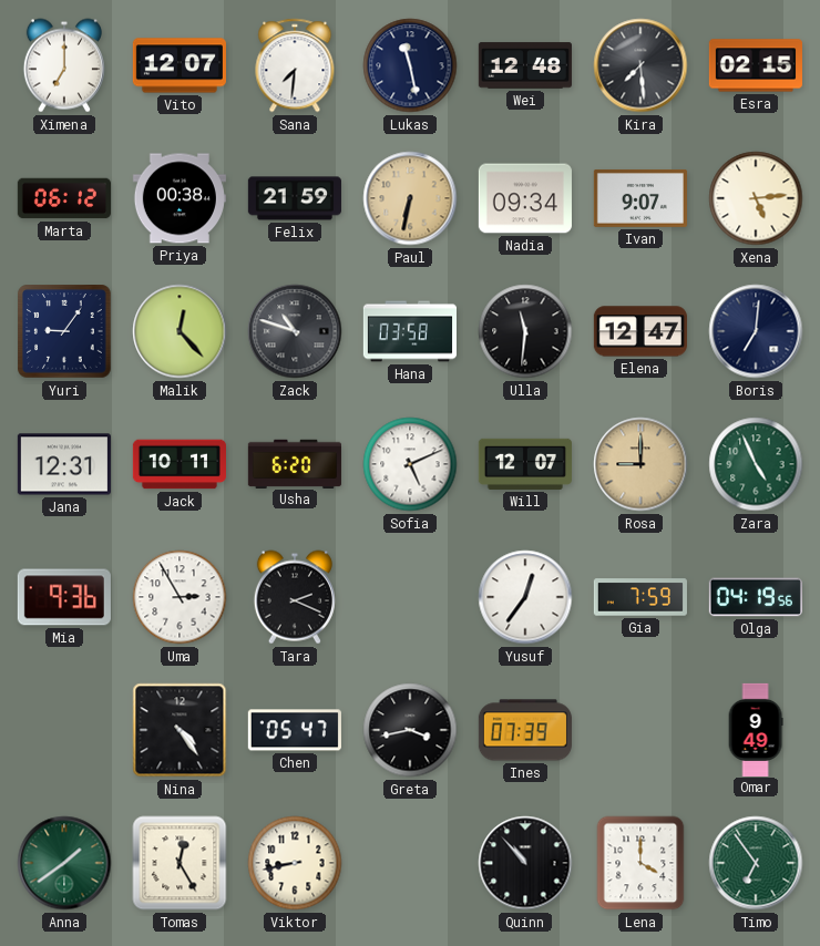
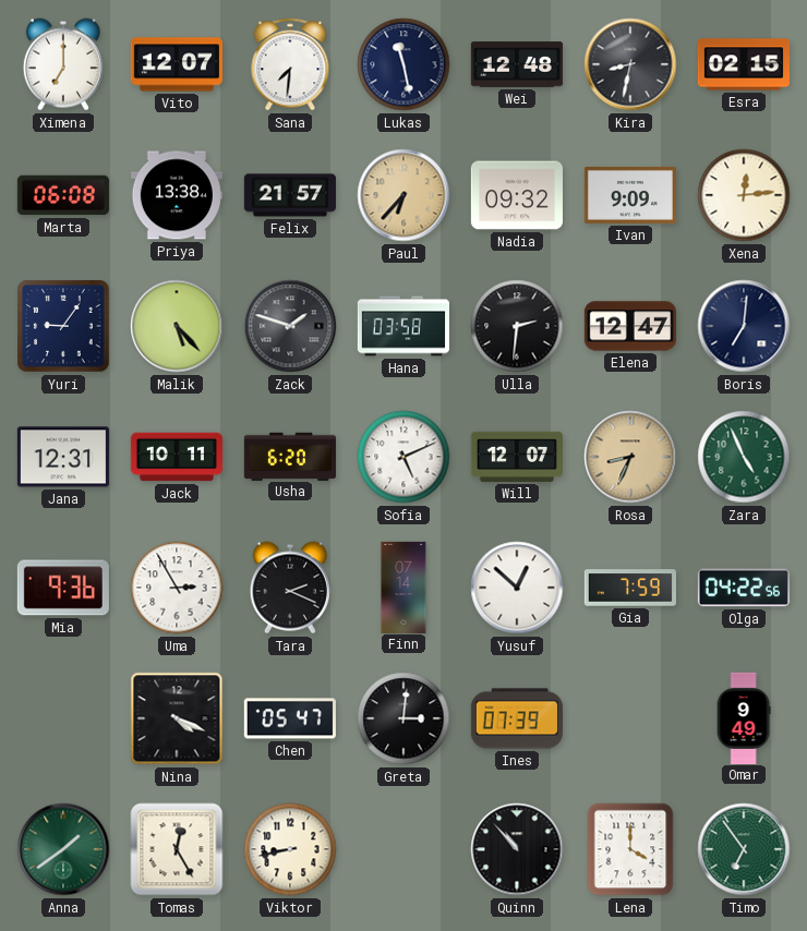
Kira: 7:29 -> 8:32
Marta: 06:12 -> 06:08
Priya: 00:38 -> 13:38
Felix: 21:59 -> 21:57
Paul: 6:32 -> 6:37
Nadia: 09:34 -> 09:32
Ivan: 9:07 -> 9:09
Xena: 5:14 -> 12:14
Malik: 12:23 -> 5:23
Zack: 10:48 -> 1:48
Ulla: 11:31 -> 2:31
Rosa: 9:00 -> 8:34
Finn: none -> 07:14
Yusuf: 12:36 -> 12:52
Olga: 04:19 -> 04:22
Nina: 4:24 -> 4:19
Greta: 3:43 -> 3:01
